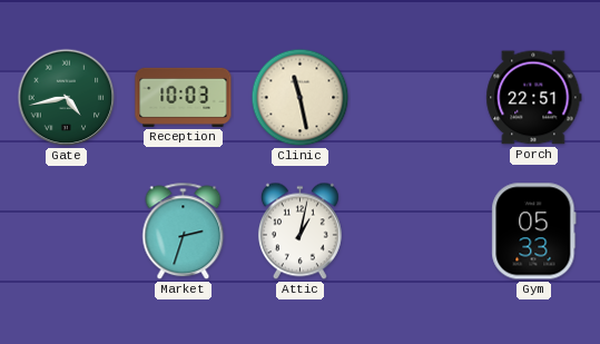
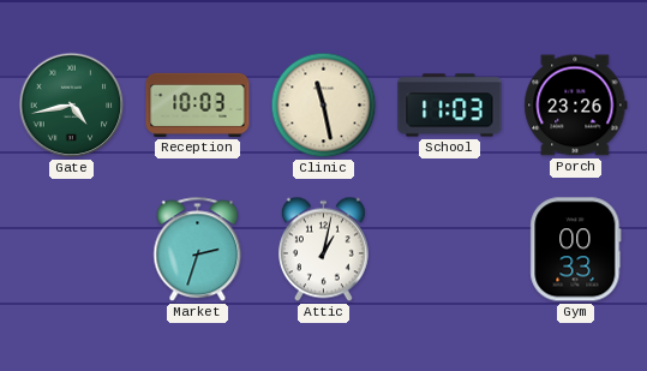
School: none -> 11:03
Porch: 22:51 -> 23:26
Gym: 05:33 -> 00:33
